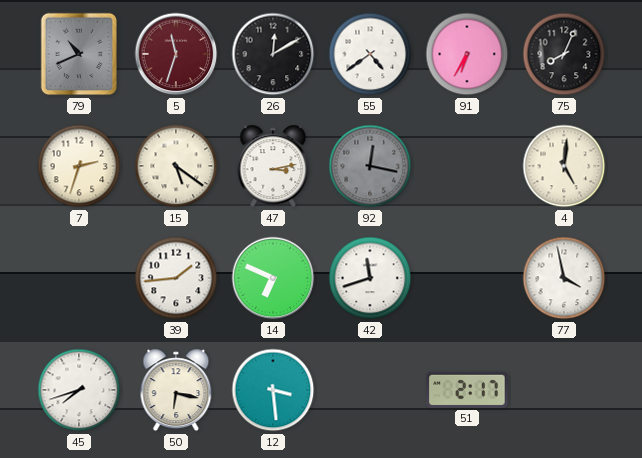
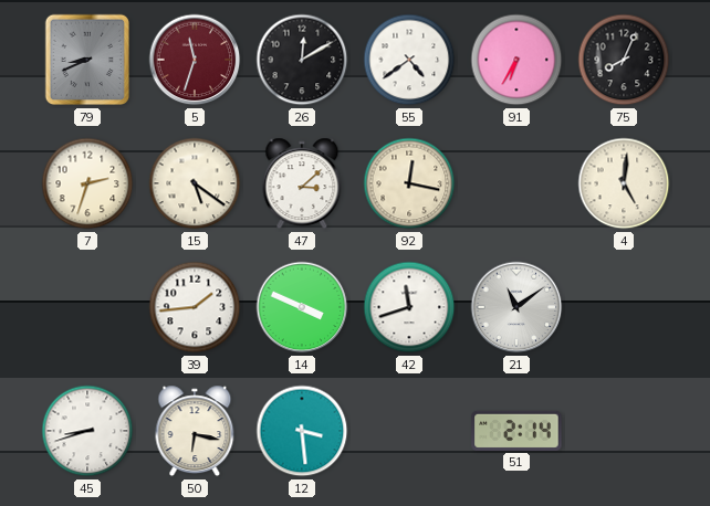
79: 10:41 -> 8:41
47: 3:13 -> 3:08
92 dial: grey -> cream
14: 6:49 -> 3:49
21: none -> 11:09
77: 3:58 -> none
45: 7:42 -> 8:42
51: 2:17 -> 2:14
